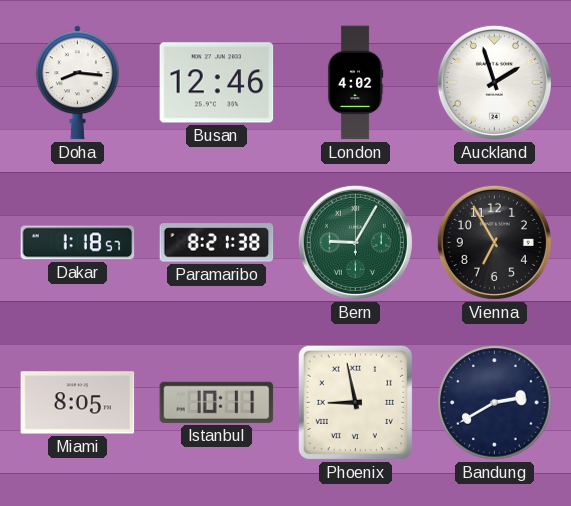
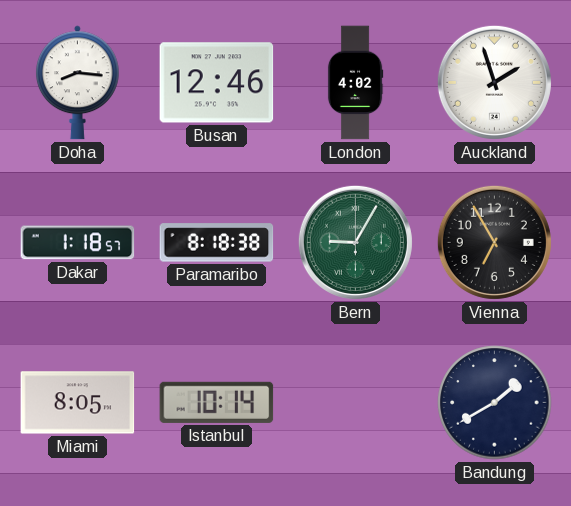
Paramaribo: 8:21 -> 8:18
Istanbul: 10:11 -> 10:14
Phoenix: 8:58 -> none
Bandung: 2:40 -> 1:40
